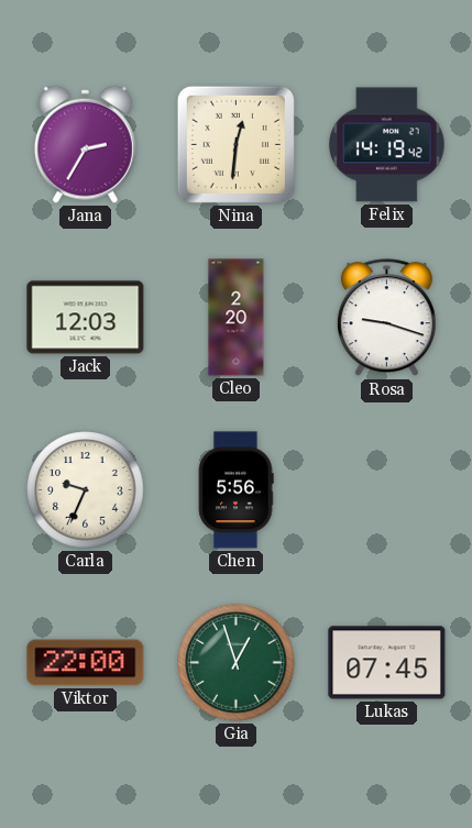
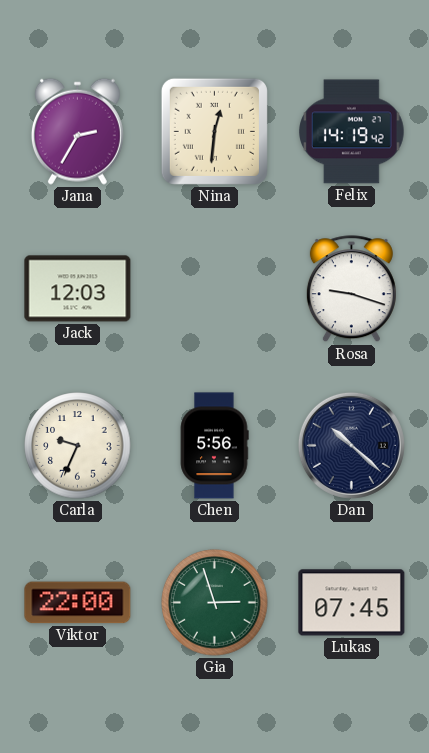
Cleo: 2:20 -> none
Dan: none -> 10:22
Gia: 12:57 -> 2:57
